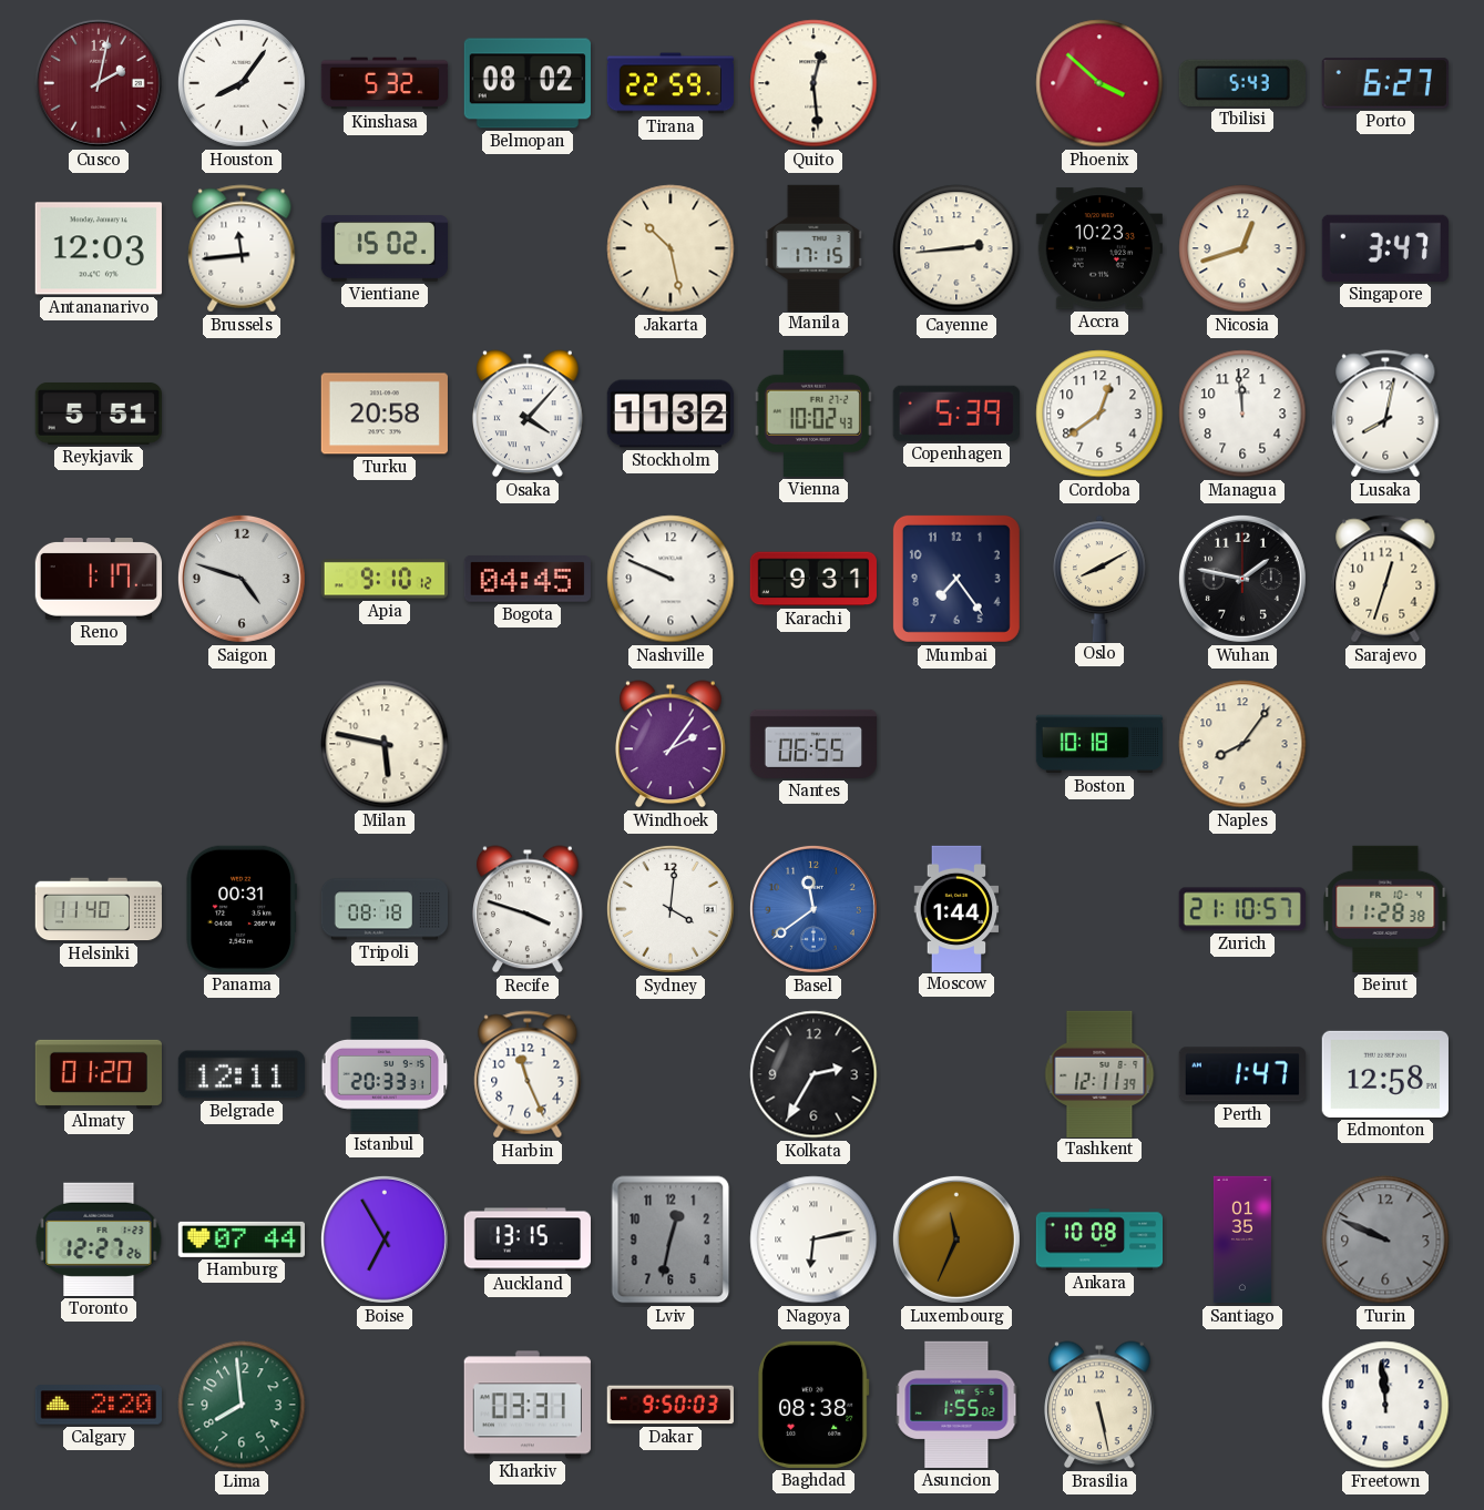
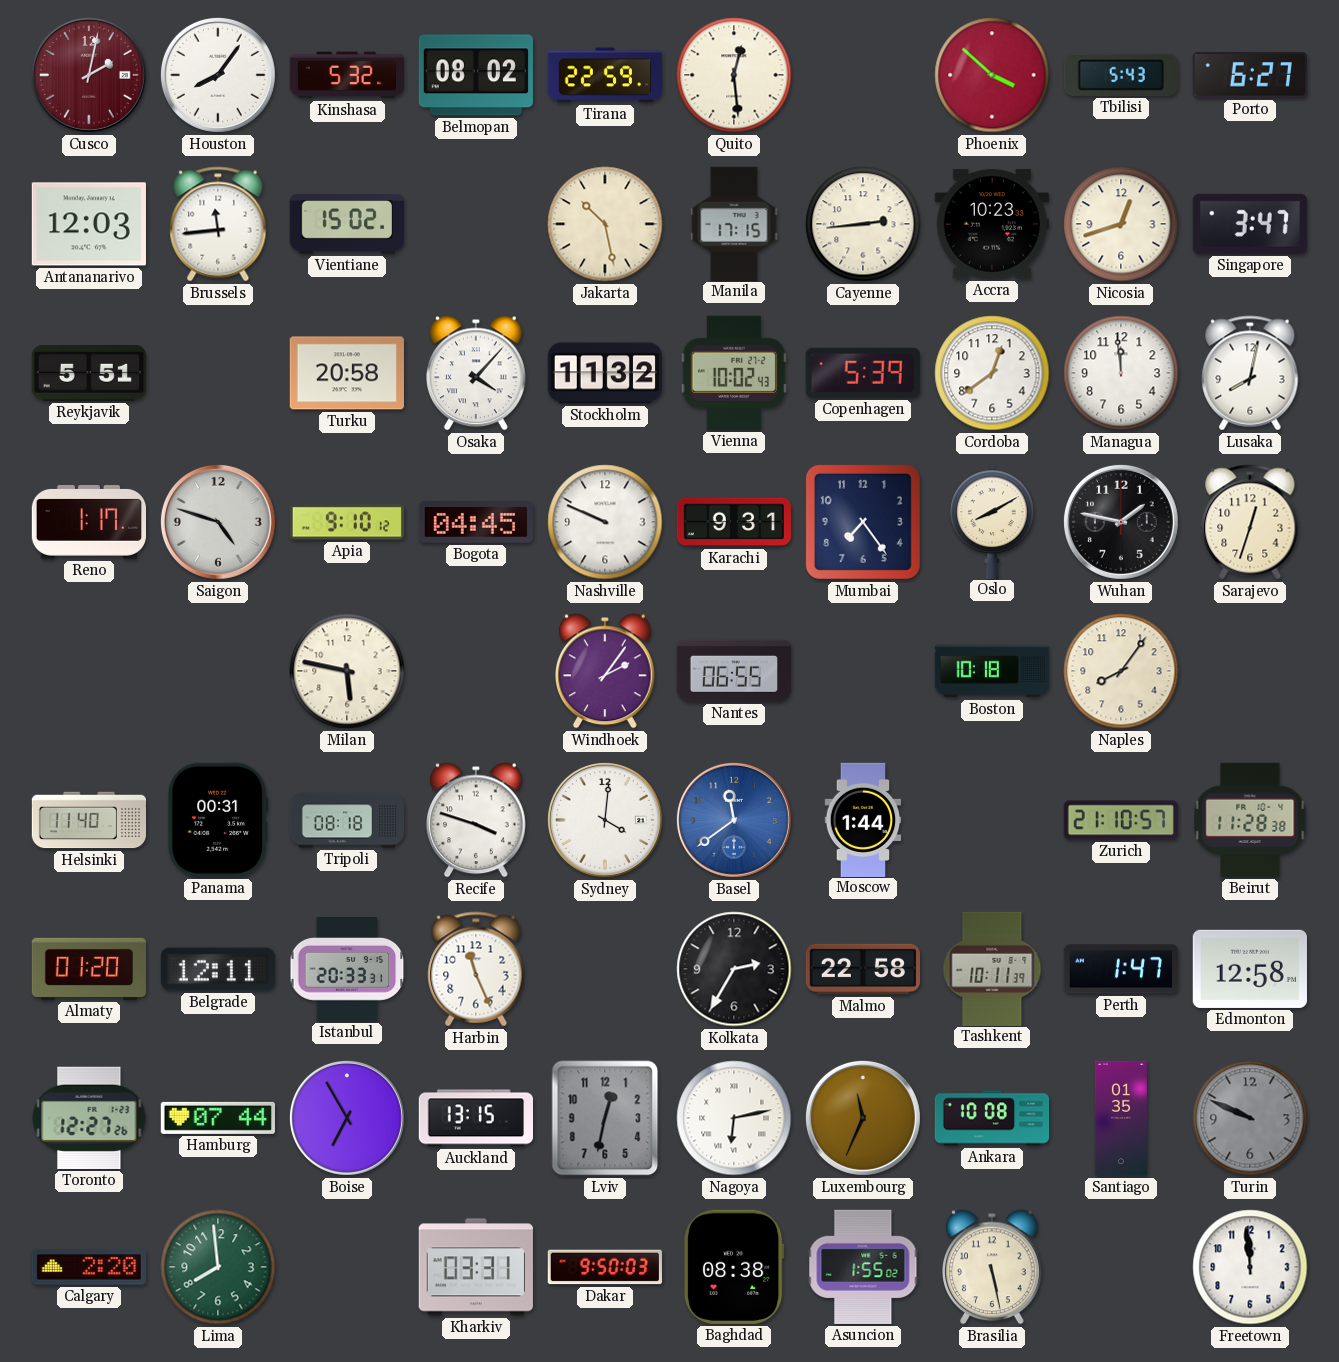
Malmo: none -> 22:58
Tashkent: 12:11 -> 10:11
